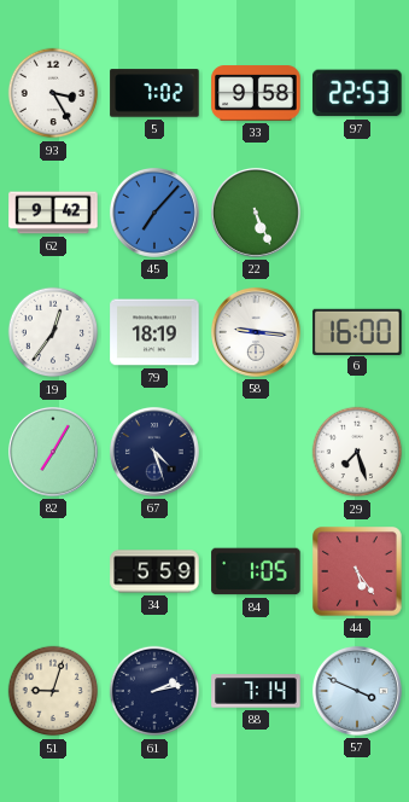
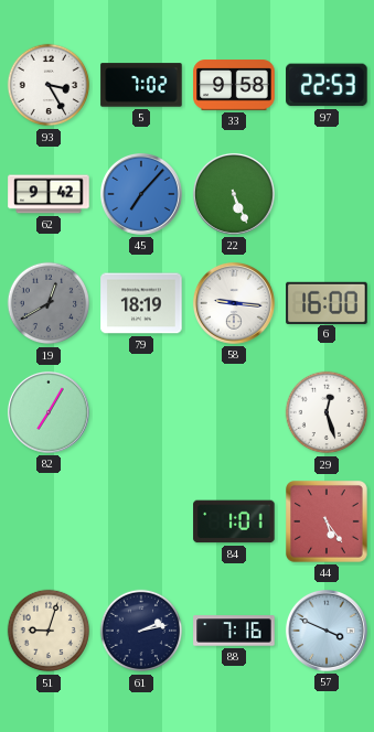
19: 12:36 -> 12:40
19 dial: white -> grey
67: 4:27 -> none
29: 7:27 -> 12:27
34: 5:59 -> none
84: 1:05 -> 1:01
88: 7:14 -> 7:16
